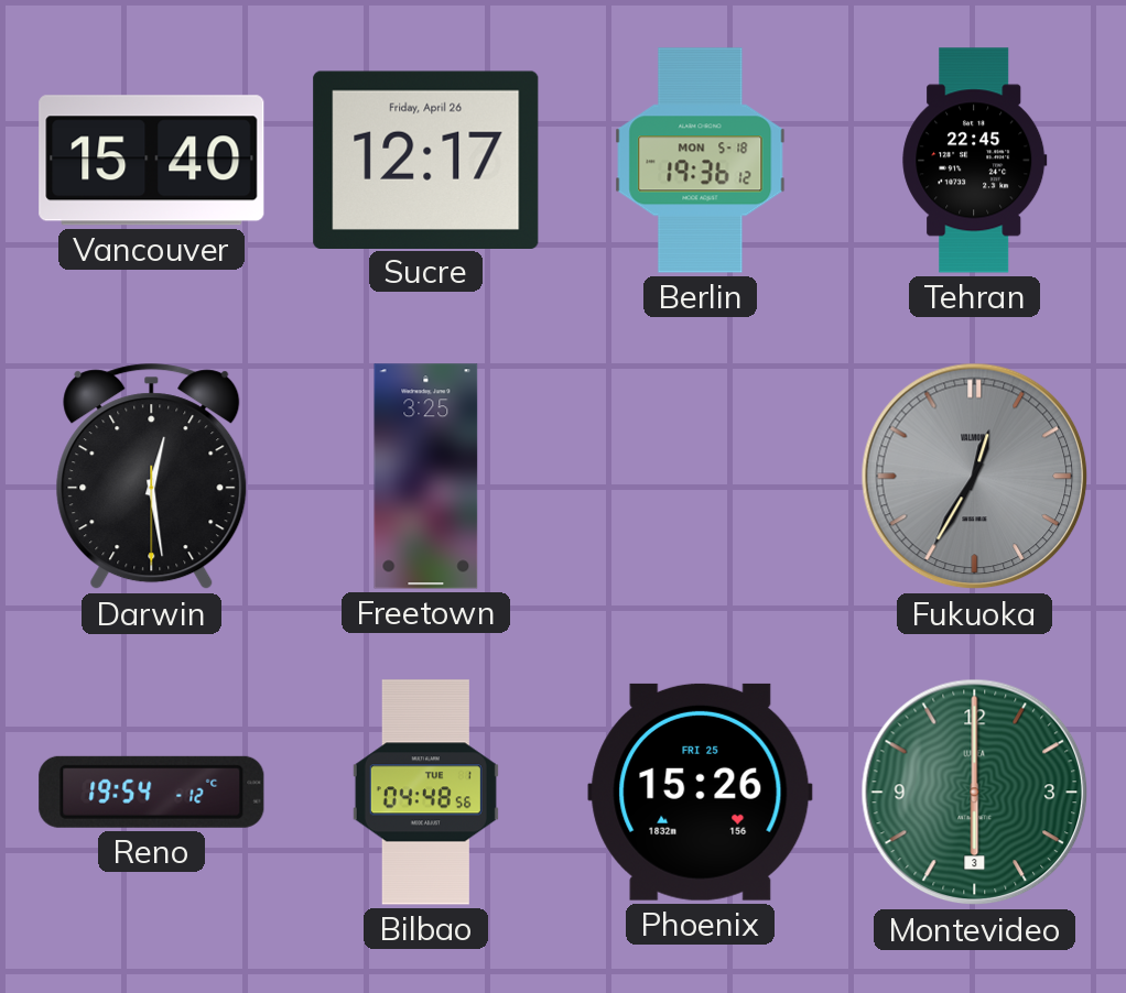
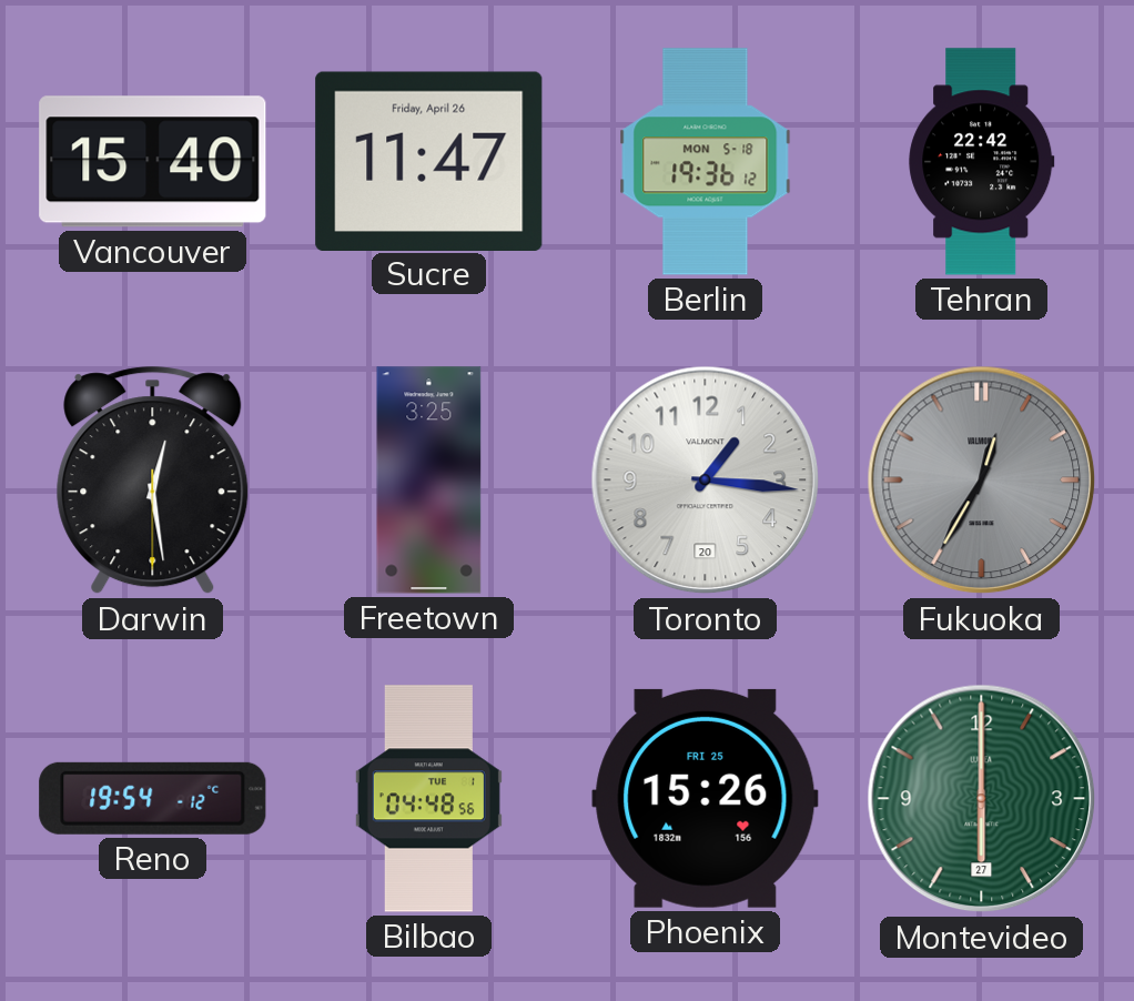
Sucre: 12:17 -> 11:47
Tehran: 22:45 -> 22:42
Toronto: none -> 1:16
Montevideo date: 3 -> 27
